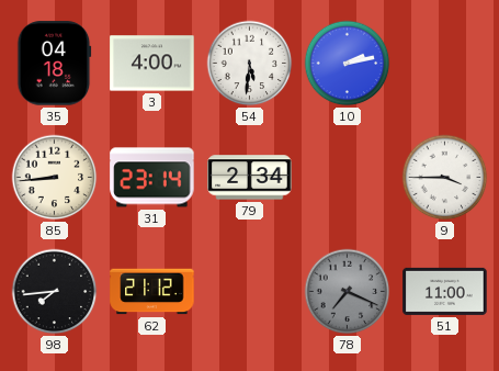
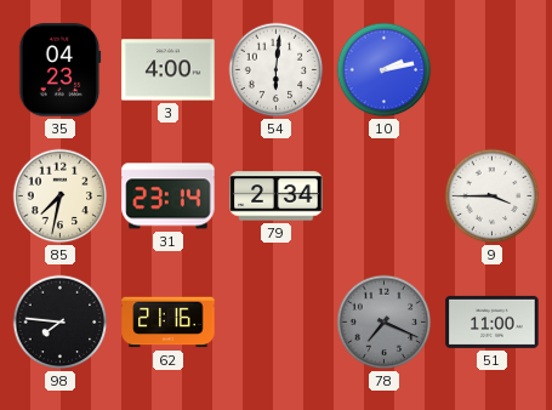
35: 04:18 -> 04:23
54: 5:31 -> 6:01
85: 8:44 -> 7:32
98: 7:44 -> 7:46
62: 21:12 -> 21:16
